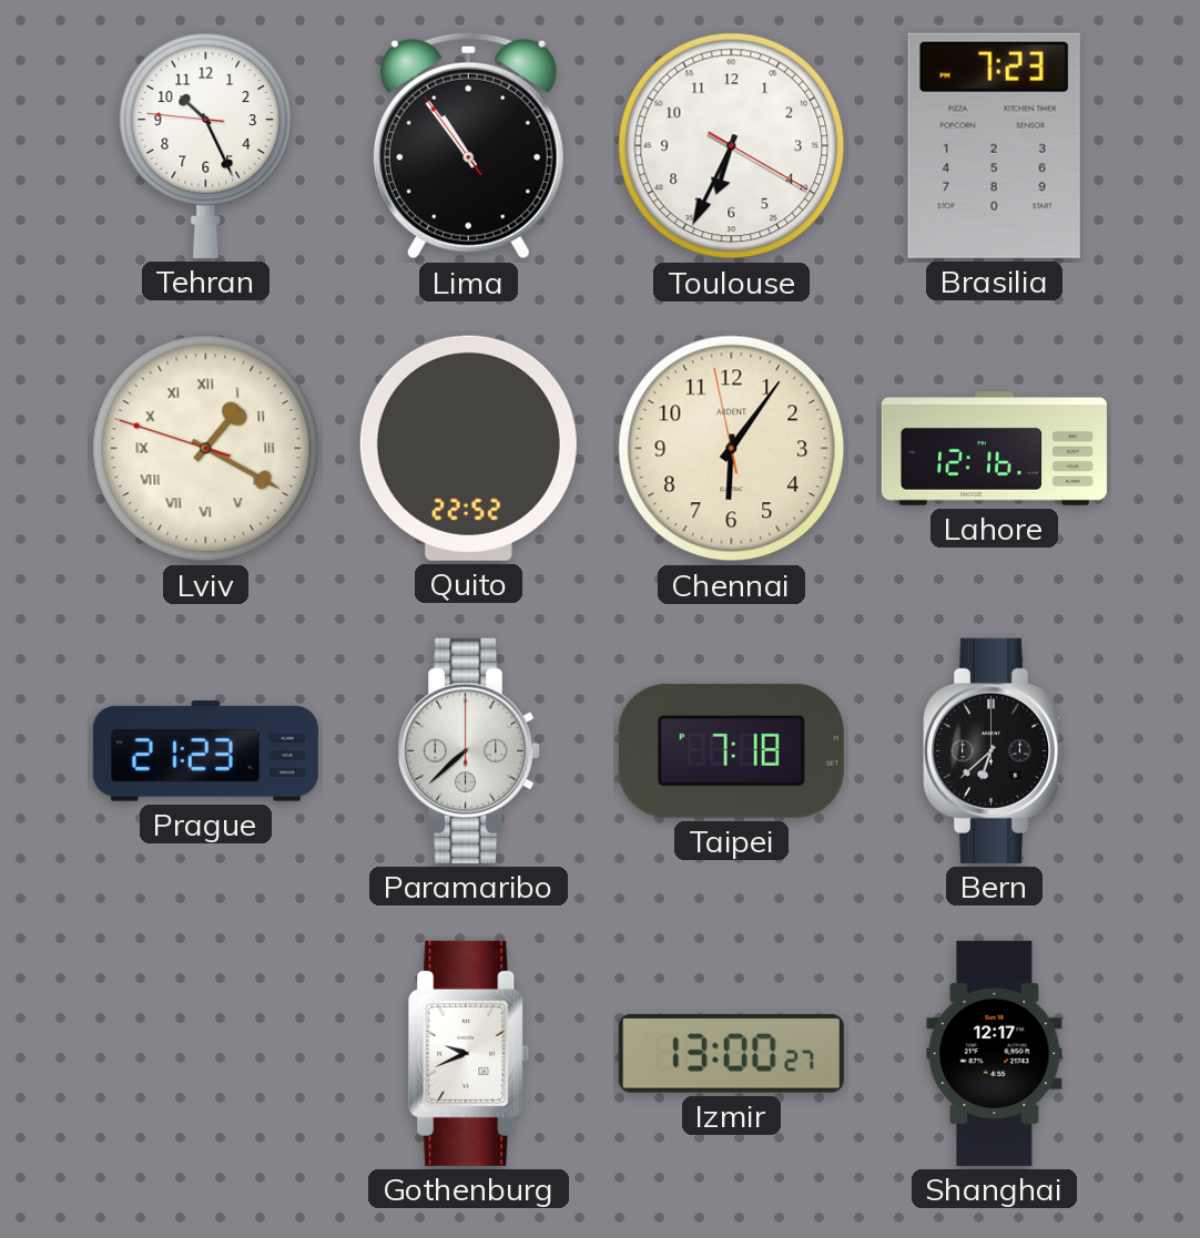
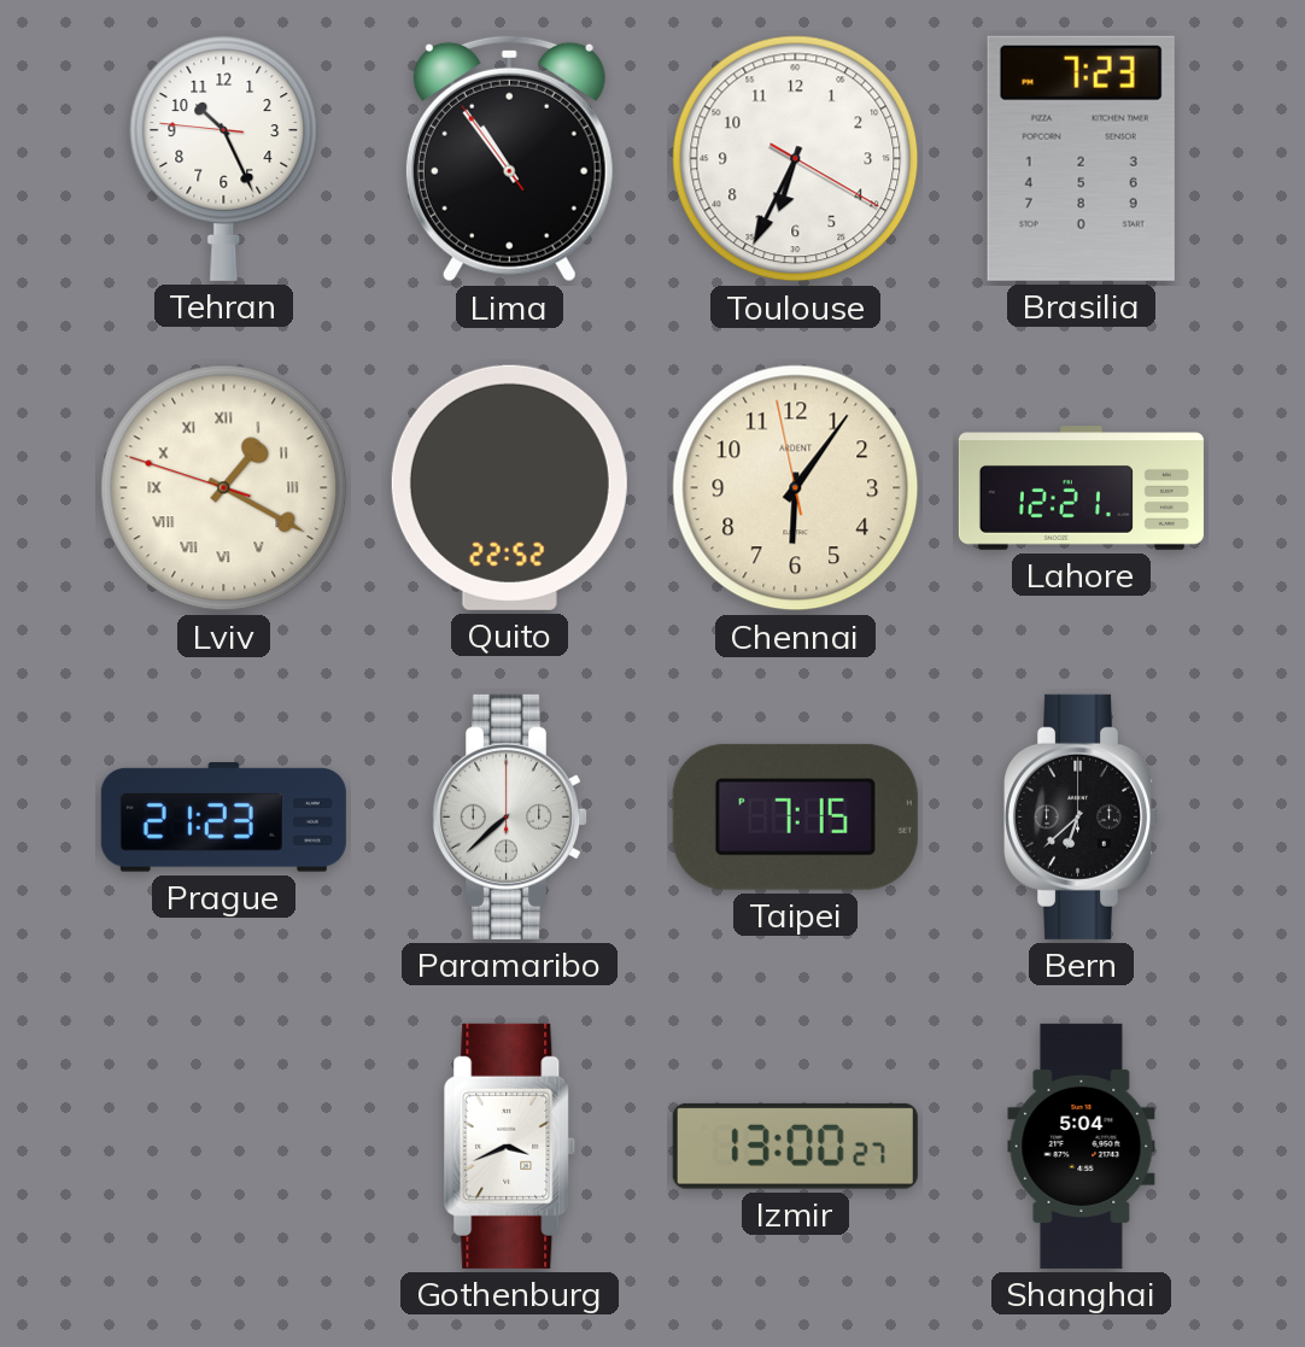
Lahore: 12:16 -> 12:21
Taipei: 7:18 -> 7:15
Gothenburg: 9:41 -> 3:41
Shanghai: 12:17 -> 5:04
